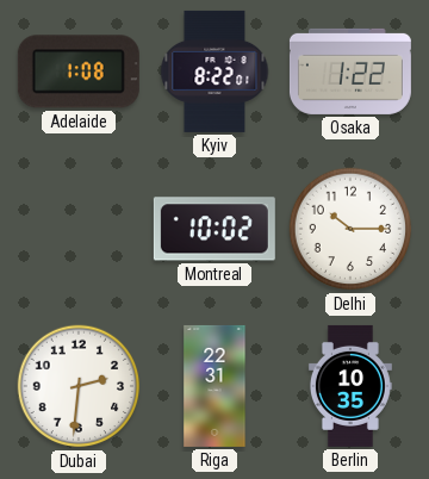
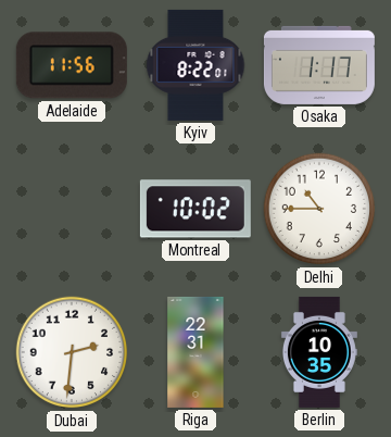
Adelaide: 1:08 -> 11:56
Osaka: 1:22 -> 1:17
Delhi: 10:15 -> 10:45
